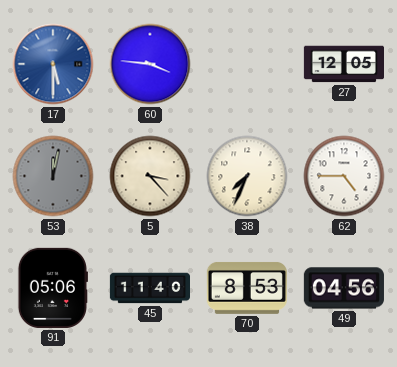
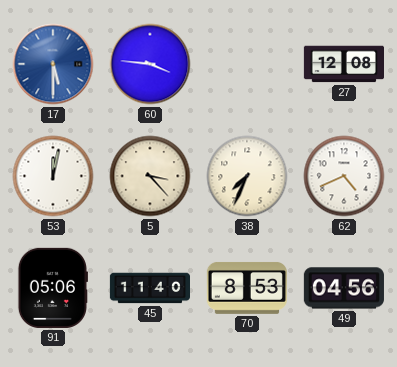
27: 12:05 -> 12:08
53 dial: grey -> white
62: 4:45 -> 4:41
